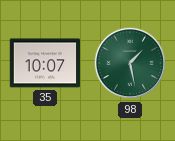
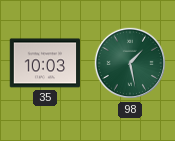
35: 10:07 -> 10:03
